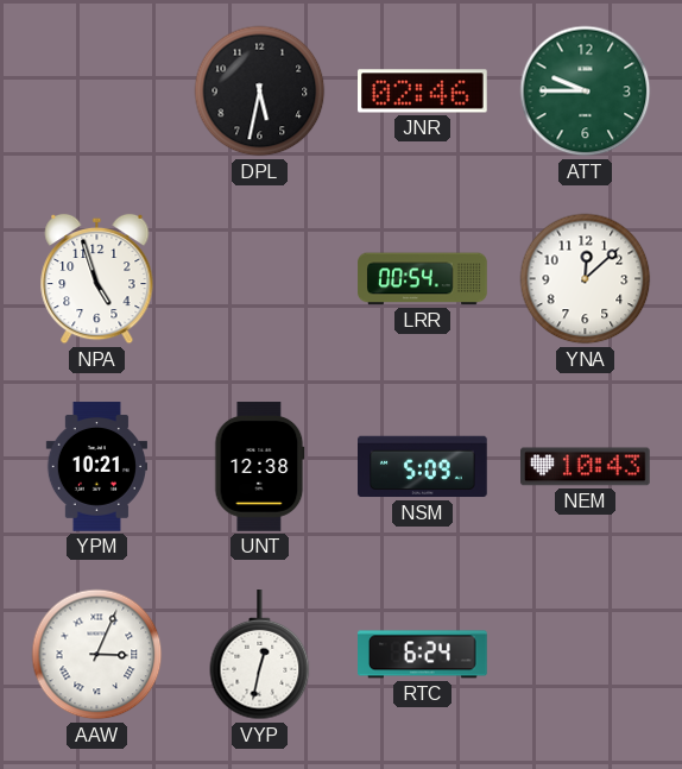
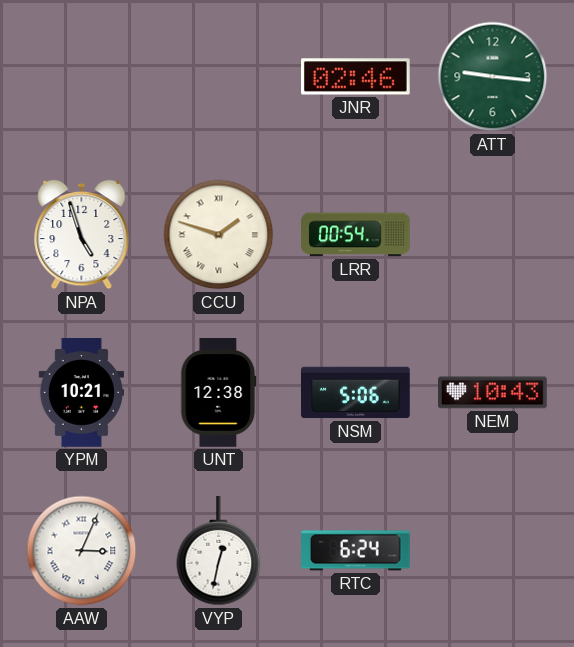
DPL: 5:32 -> none
ATT: 9:45 -> 9:16
CCU: none -> 1:48
YNA: 12:08 -> none
NSM: 5:09 -> 5:06
